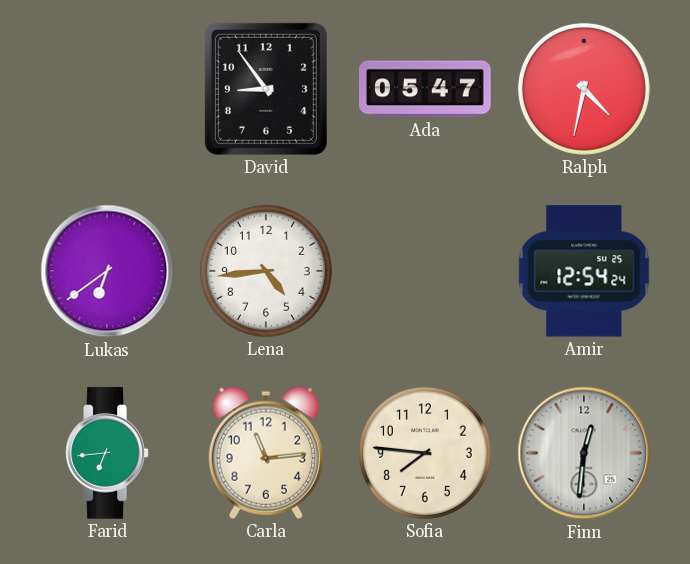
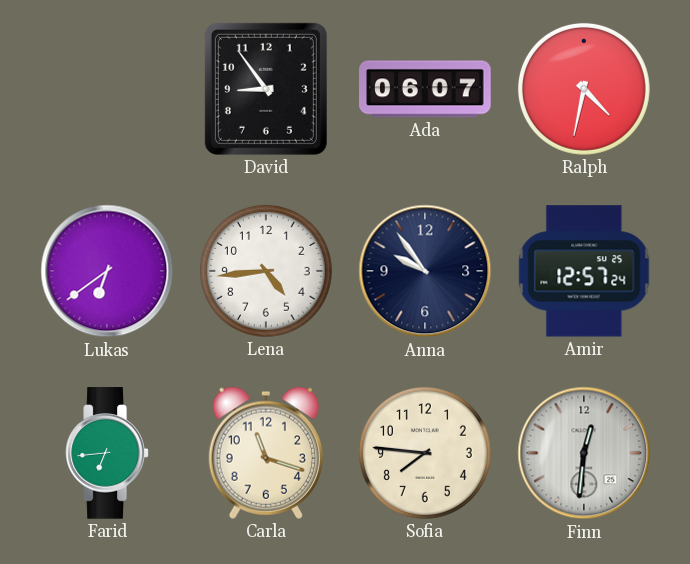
Ada: 05:47 -> 06:07
Anna: none -> 9:54
Amir: 12:54 -> 12:57
Carla: 11:14 -> 11:18
